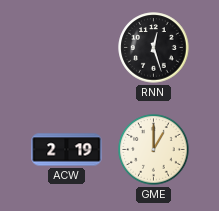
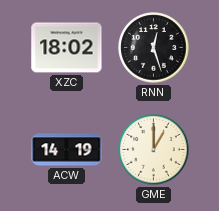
XZC: none -> 18:02
ACW: 2:19 -> 14:19
